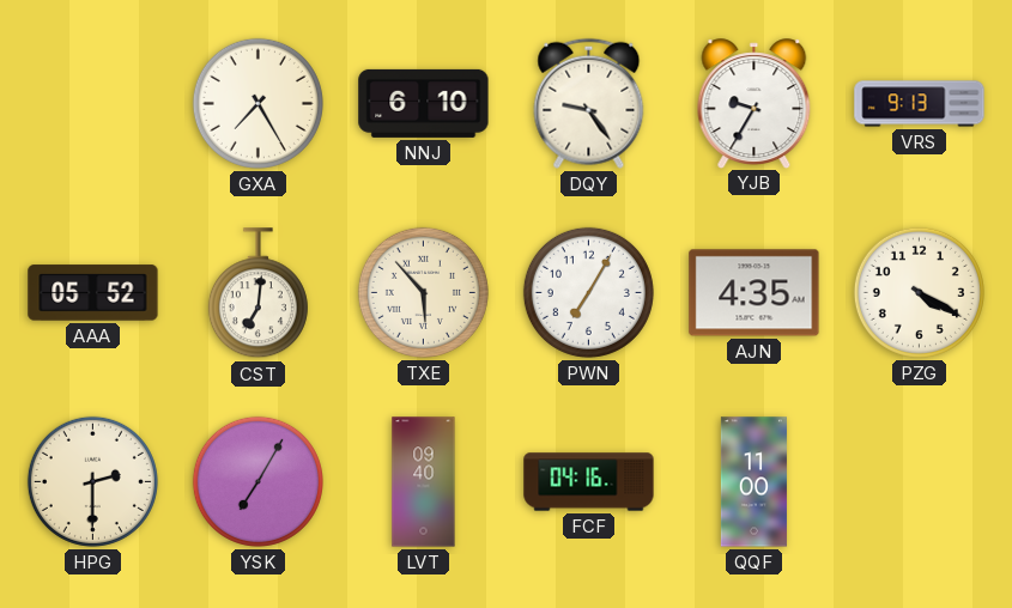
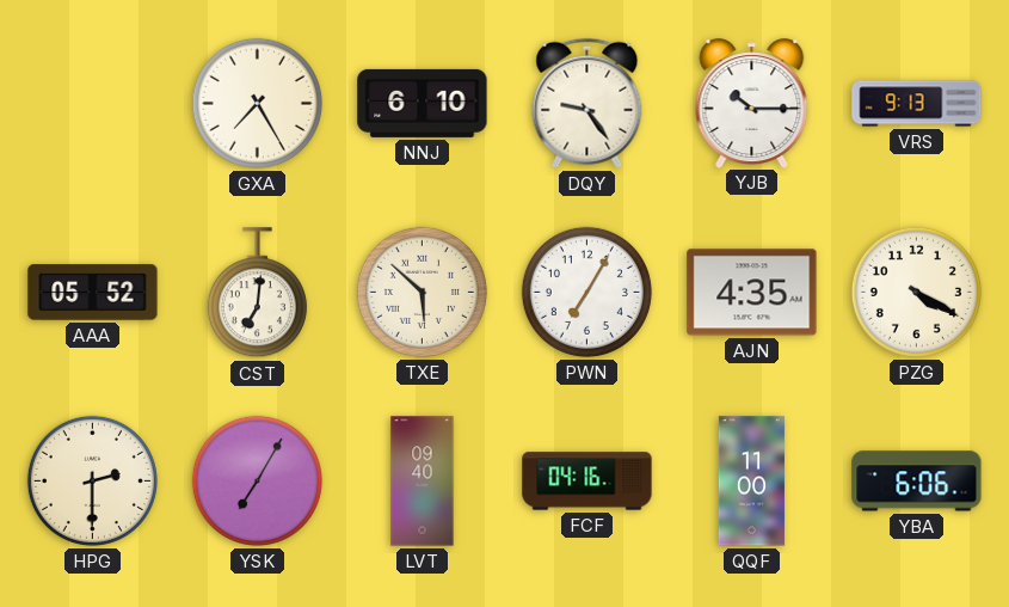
YJB: 9:35 -> 10:15
TXE: 5:53 -> 5:52
YBA: none -> 6:06
